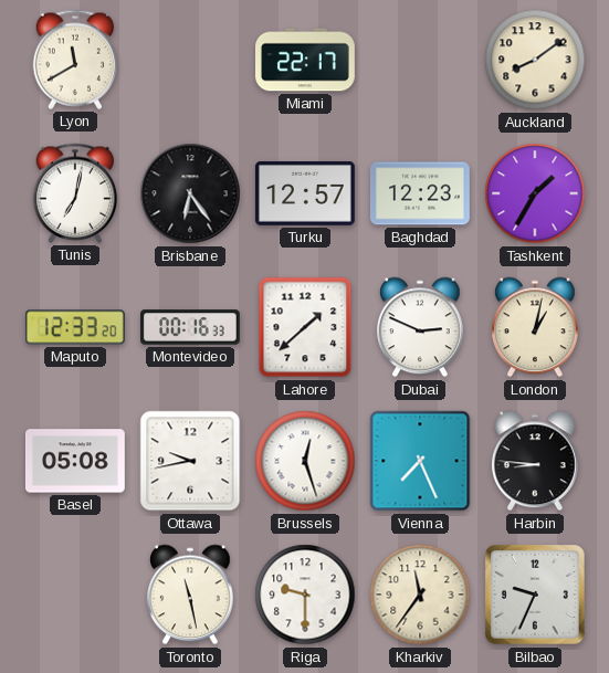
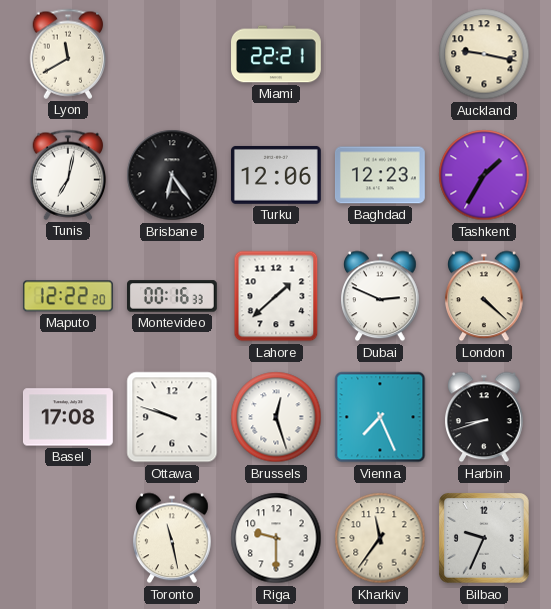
Miami: 22:17 -> 22:21
Auckland: 8:09 -> 9:17
Turku: 12:57 -> 12:06
Maputo: 12:33 -> 12:22
London: 1:02 -> 4:22
Basel: 05:08 -> 17:08
Ottawa: 9:43 -> 9:48
Harbin: 8:46 -> 8:42
